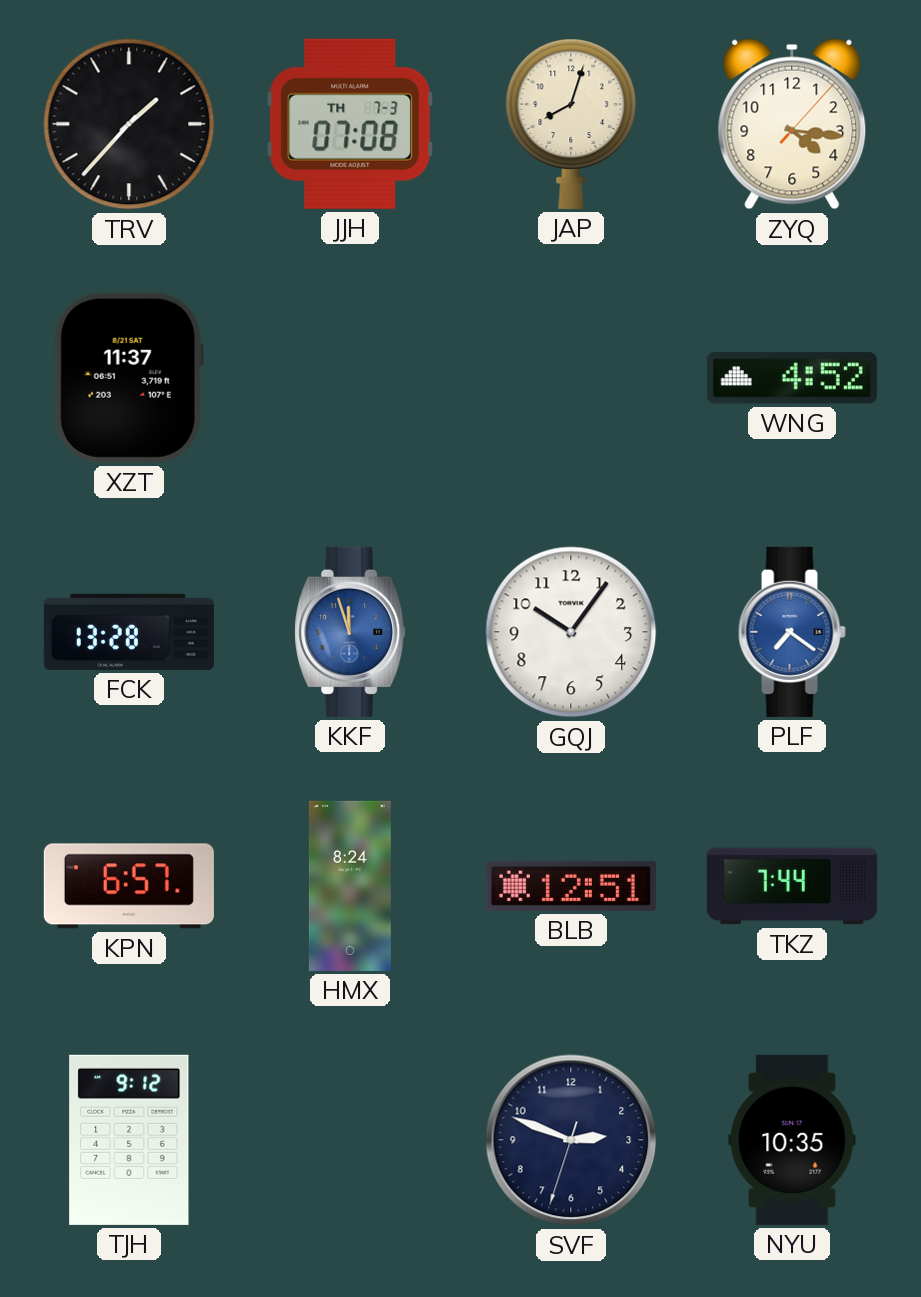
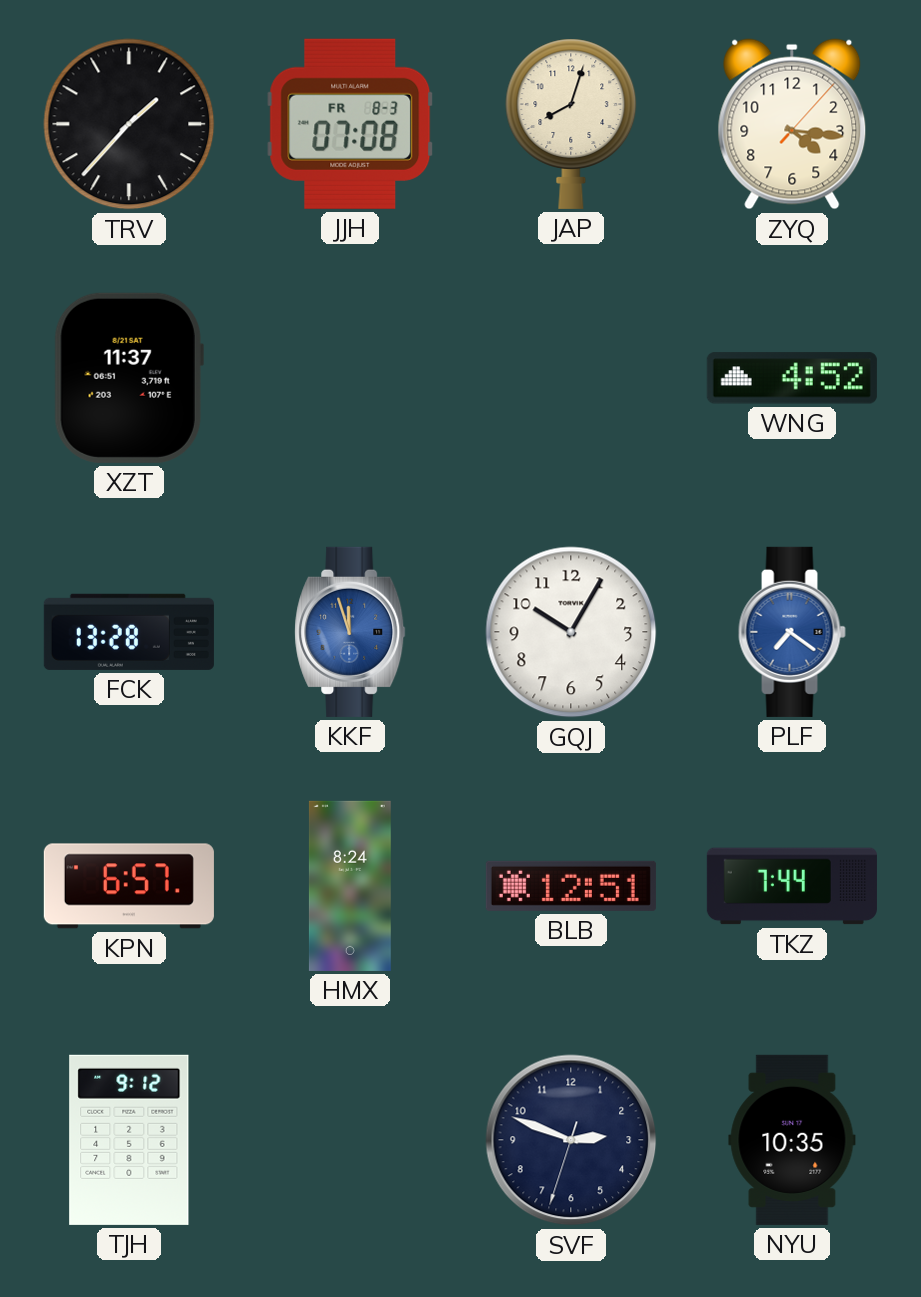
JJH date: TH 7-3 -> FR 8-3
GQJ: 10:06 -> 10:05
